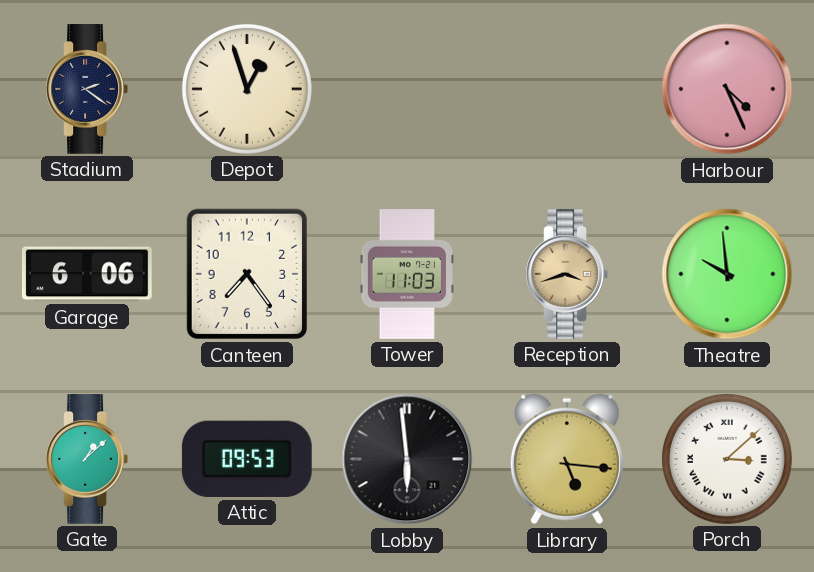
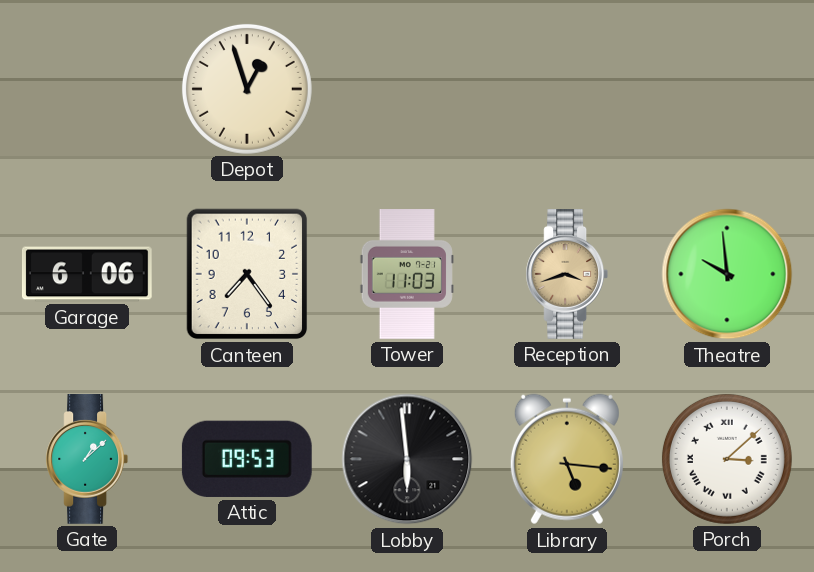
Stadium: 2:21 -> none
Harbour: 4:26 -> none
